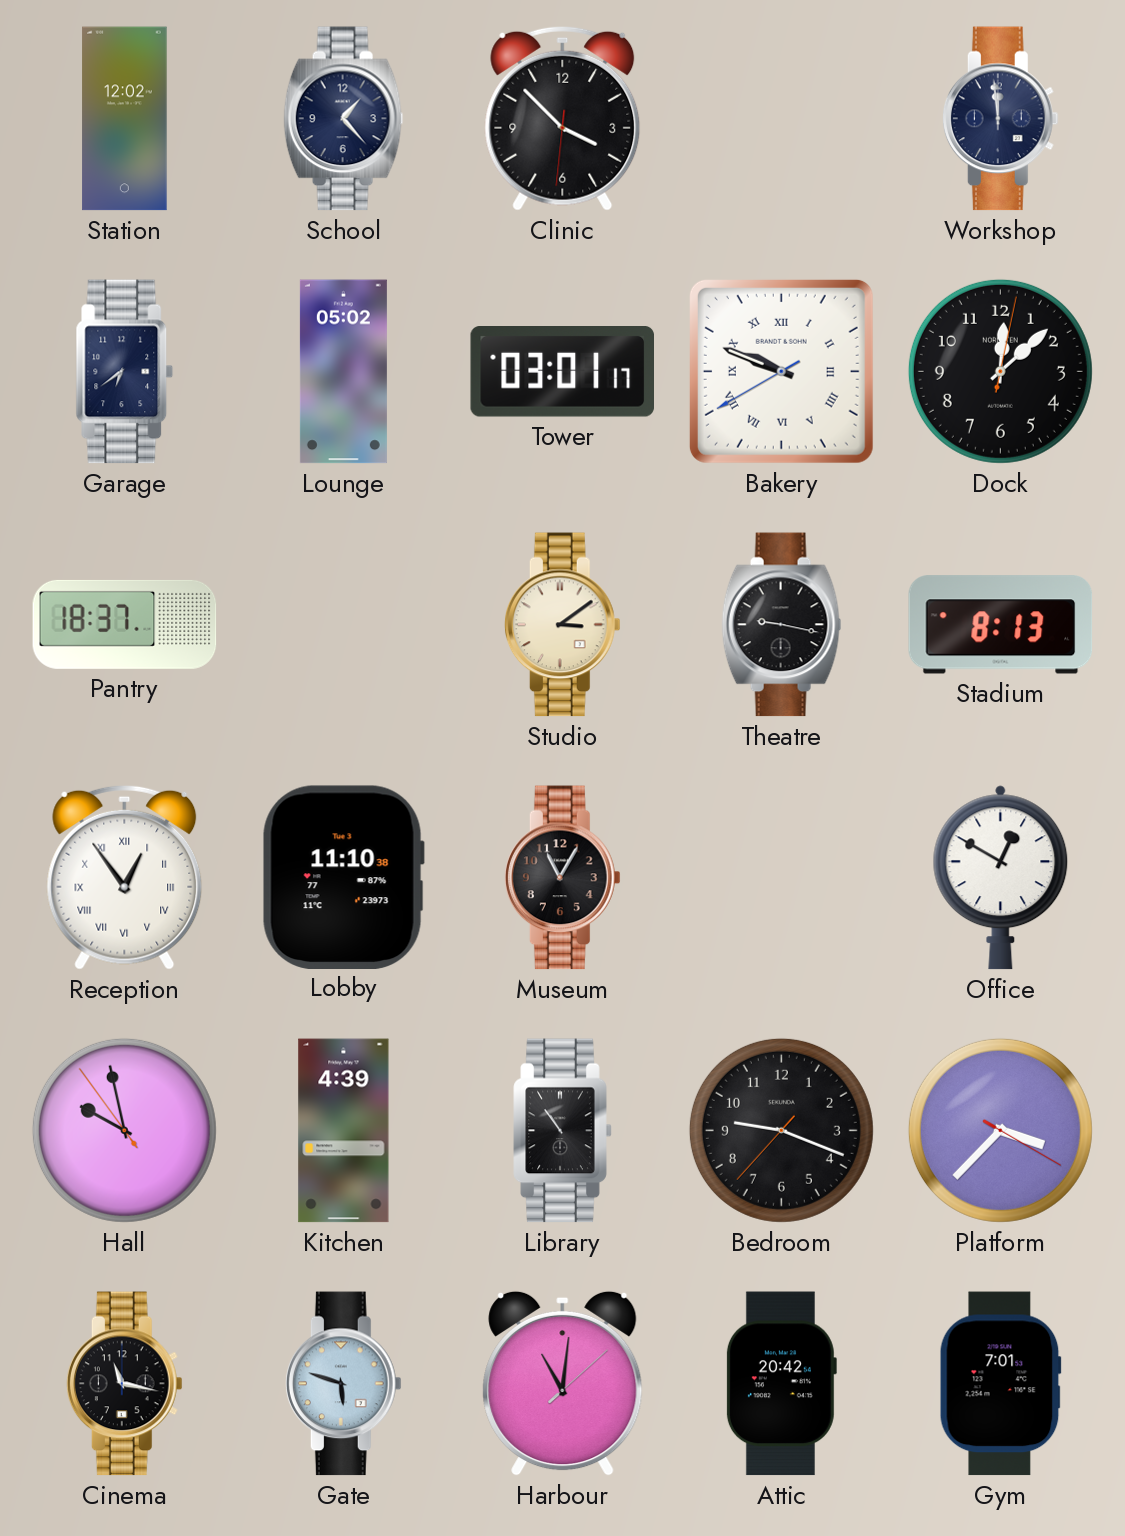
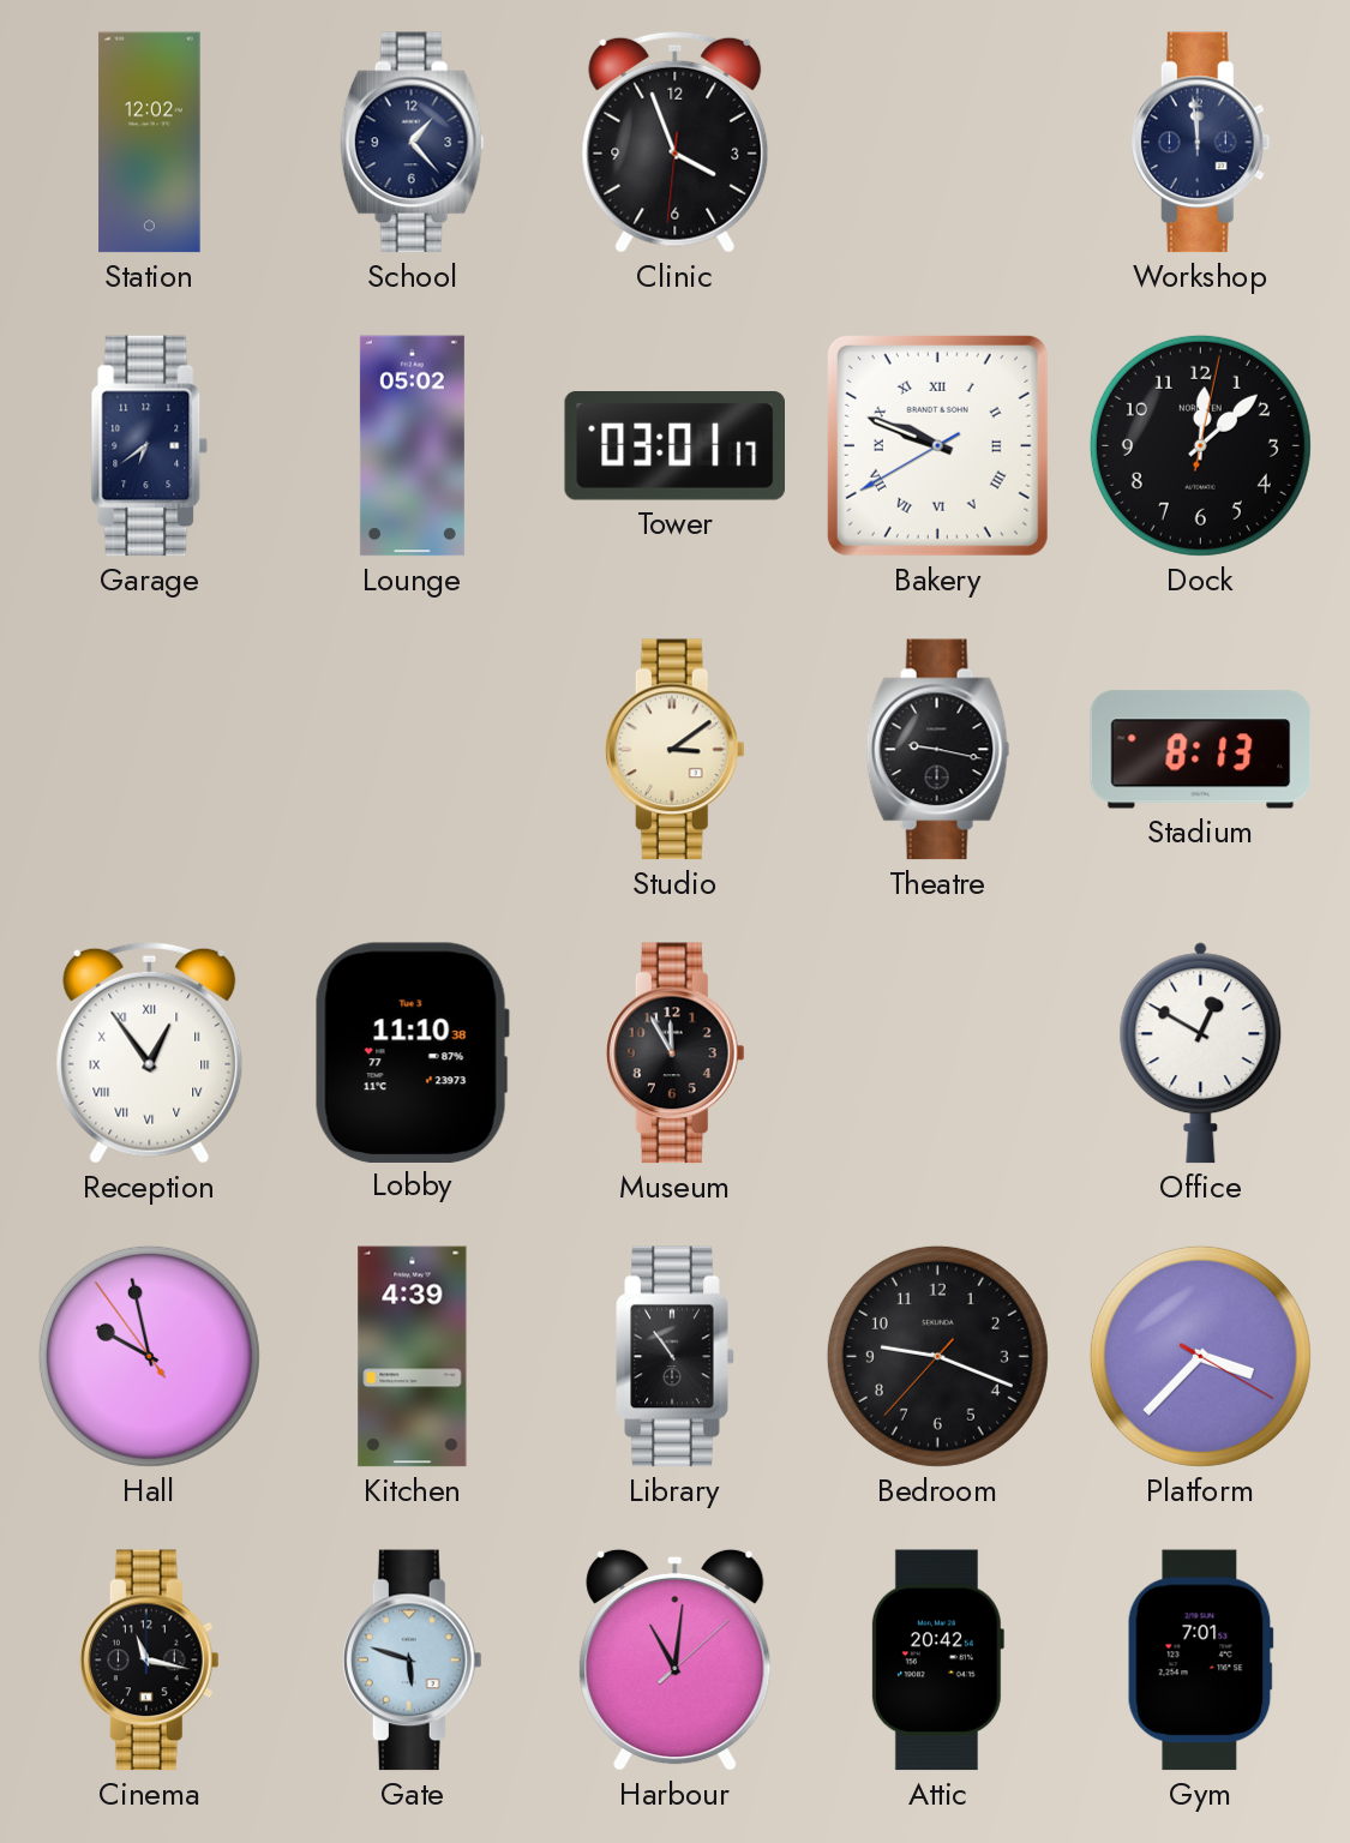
Clinic: 3:52 -> 3:56
Pantry: 18:37 -> none
Museum: 11:05 -> 11:55
